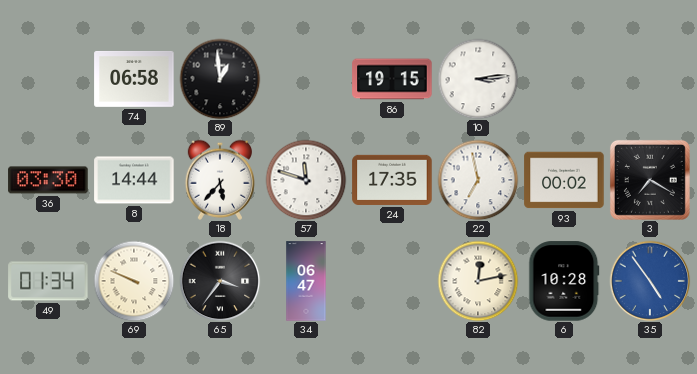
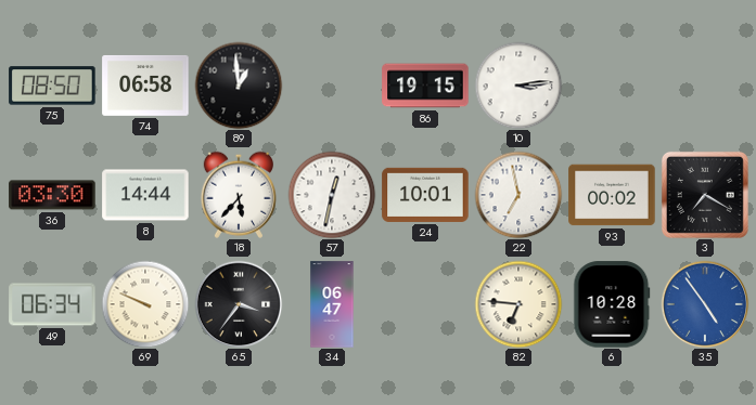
75: none -> 08:50
57: 11:48 -> 12:32
24: 17:35 -> 10:01
49: 01:34 -> 06:34
82: 12:13 -> 6:46
